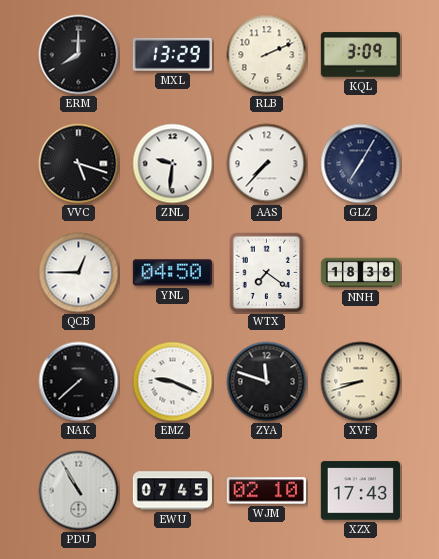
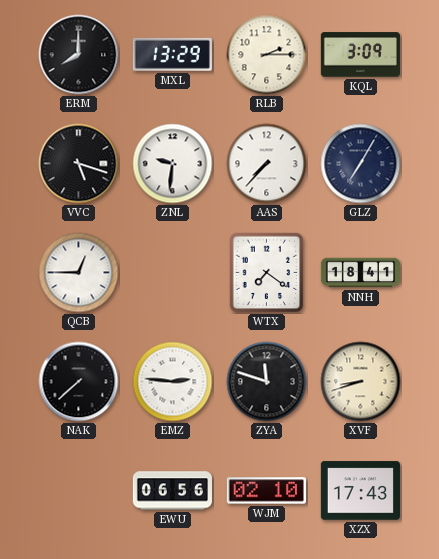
RLB: 2:11 -> 2:15
YNL: 04:50 -> none
NNH: 18:38 -> 18:41
EMZ: 9:19 -> 2:46
PDU: 10:55 -> none
EWU: 07:45 -> 06:56
